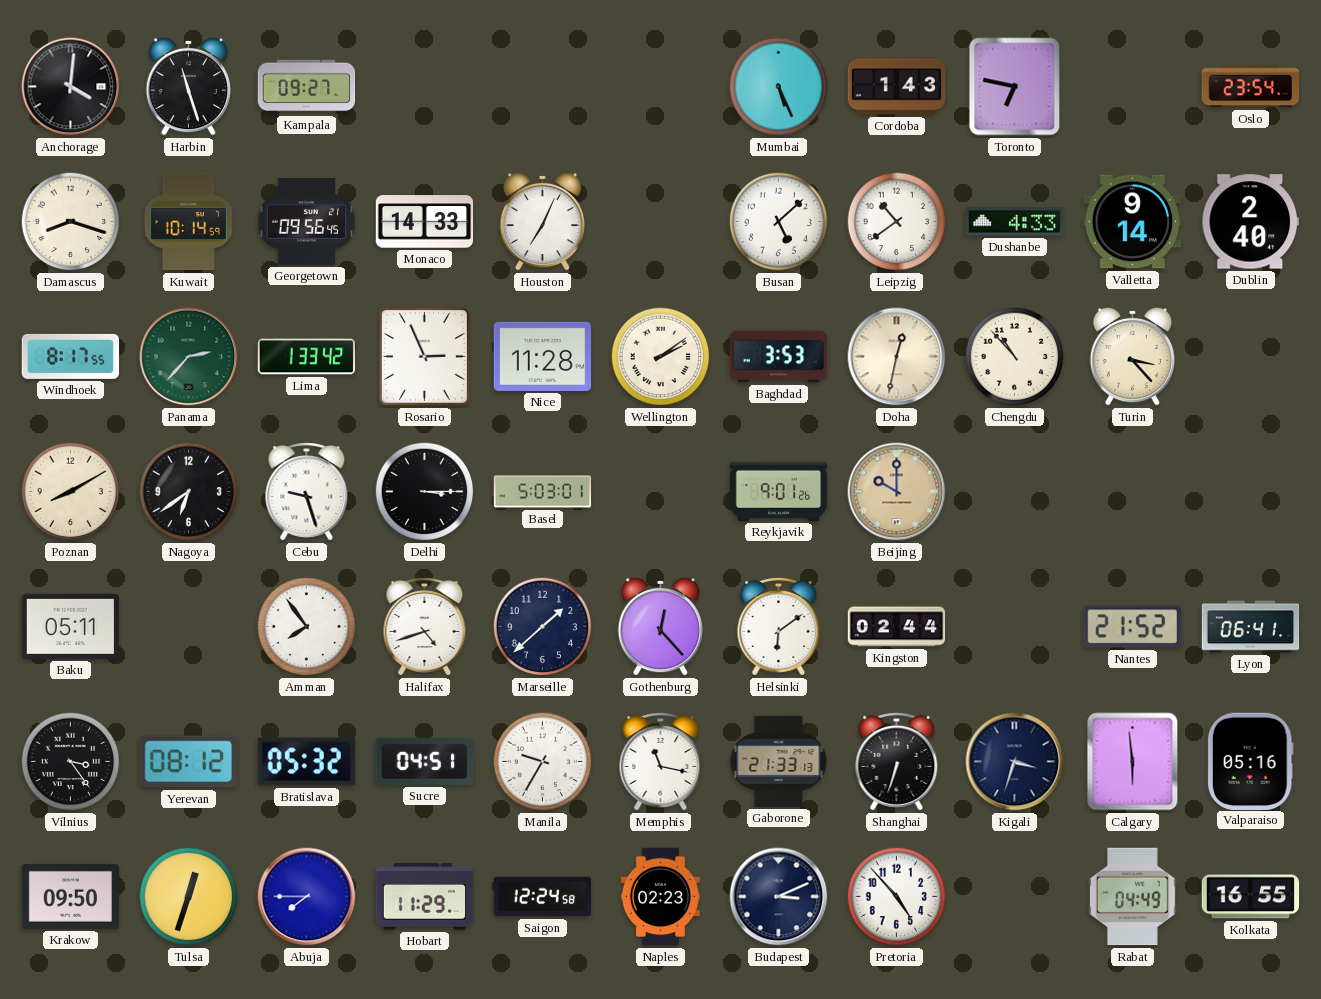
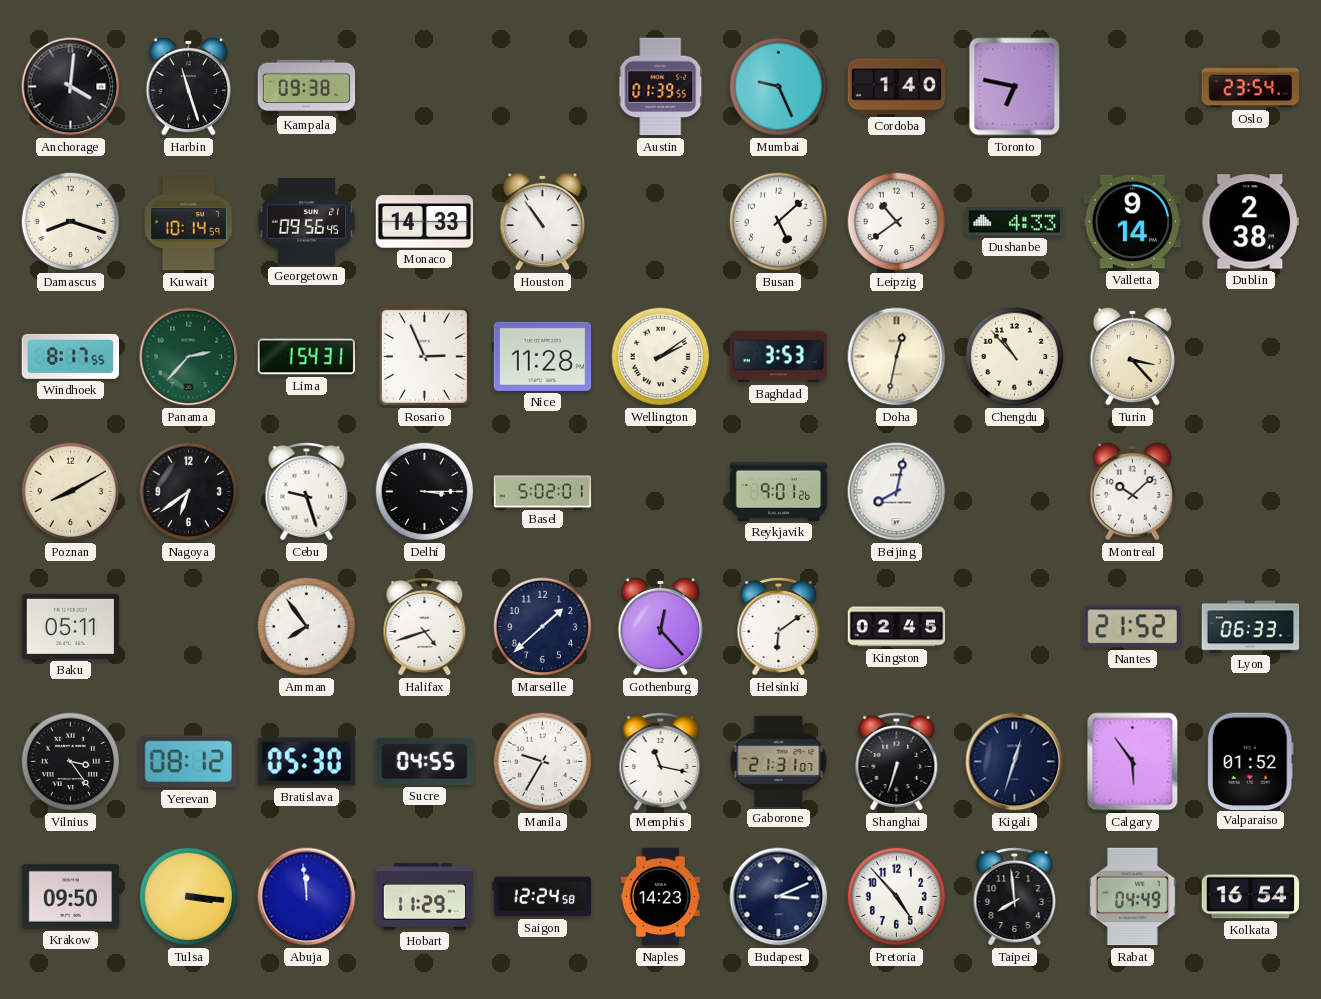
Kampala: 09:27 -> 09:38
Austin: none -> 01:39
Mumbai: 5:26 -> 9:26
Cordoba: 1:43 -> 1:40
Houston: 7:04 -> 10:54
Dublin: 2:40 -> 2:38
Lima: 1:33 -> 1:54
Basel: 5:03 -> 5:02
Beijing: 10:00 -> 8:02
Beijing dial: champagne -> white
Montreal: none -> 10:08
Kingston: 02:44 -> 02:45
Lyon: 06:41 -> 06:33
Bratislava: 05:32 -> 05:30
Sucre: 04:51 -> 04:55
Gaborone: 21:33 -> 21:31
Kigali: 3:33 -> 12:33
Calgary: 5:59 -> 5:54
Valparaiso: 05:16 -> 01:52
Tulsa: 12:33 -> 3:16
Abuja: 7:45 -> 11:59
Naples: 02:23 -> 14:23
Taipei: none -> 7:59
Kolkata: 16:55 -> 16:54
